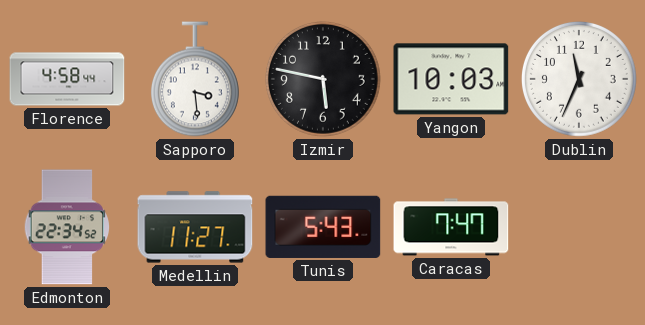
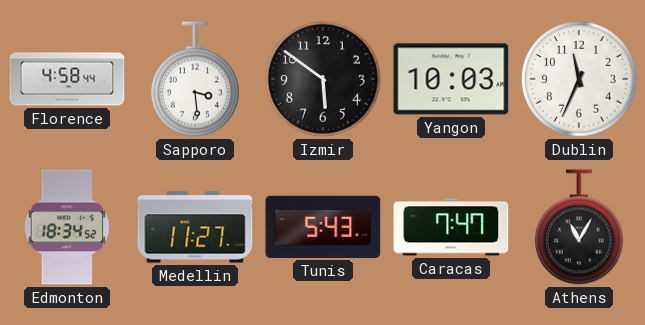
Izmir: 5:47 -> 5:51
Edmonton: 22:34 -> 18:34
Athens: none -> 11:05
